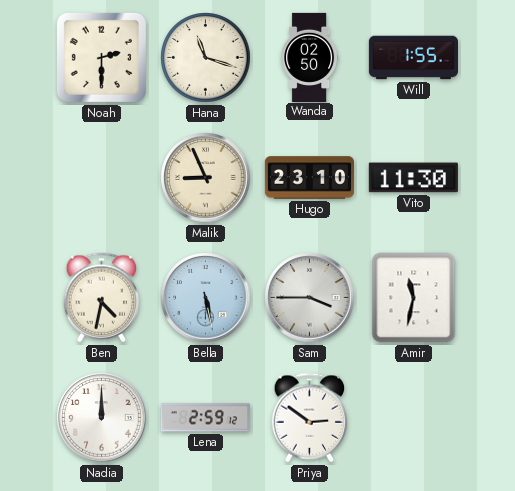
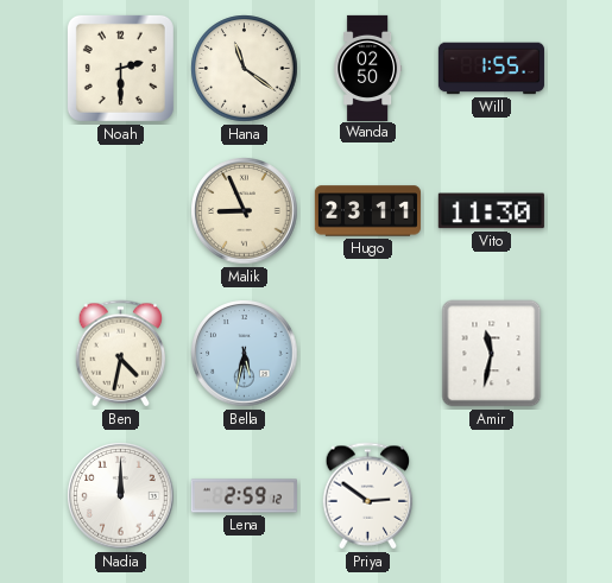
Hana: 11:18 -> 11:21
Hugo: 23:10 -> 23:11
Bella: 5:28 -> 5:32
Sam: 3:45 -> none
